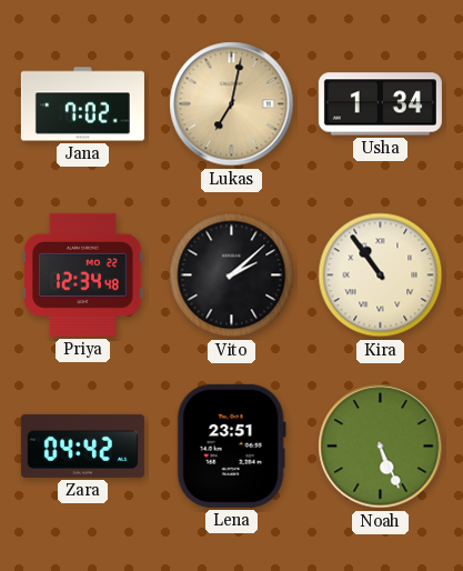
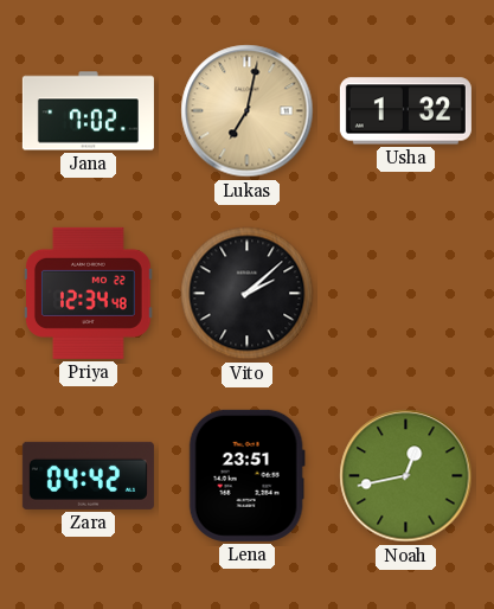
Usha: 1:34 -> 1:32
Kira: 10:54 -> none
Noah: 5:26 -> 12:43
